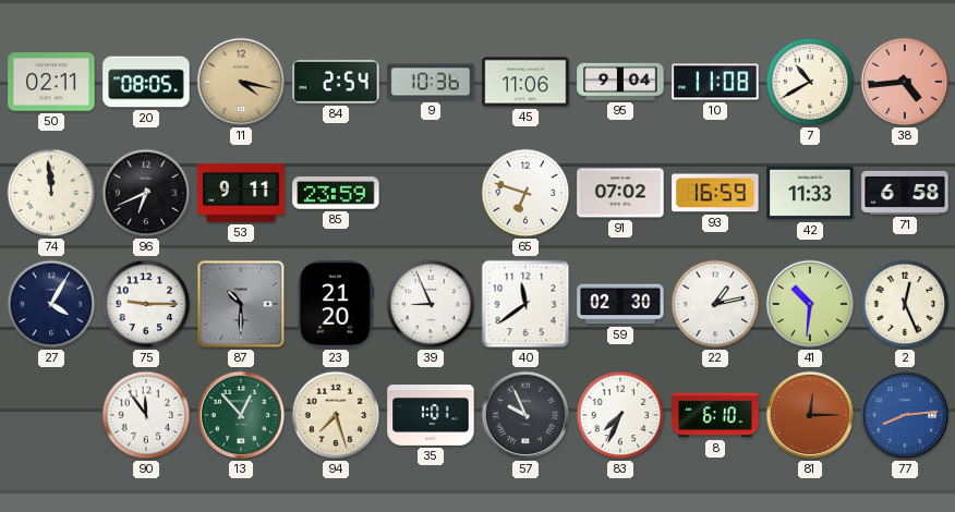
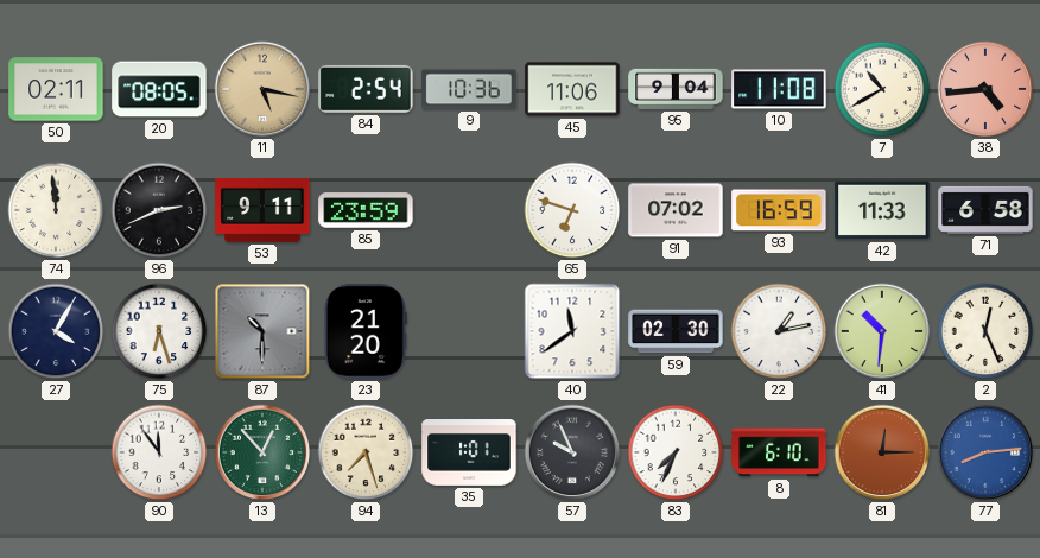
11: 4:17 -> 5:17
96: 6:41 -> 2:41
75: 9:15 -> 6:27
39: 8:56 -> none
